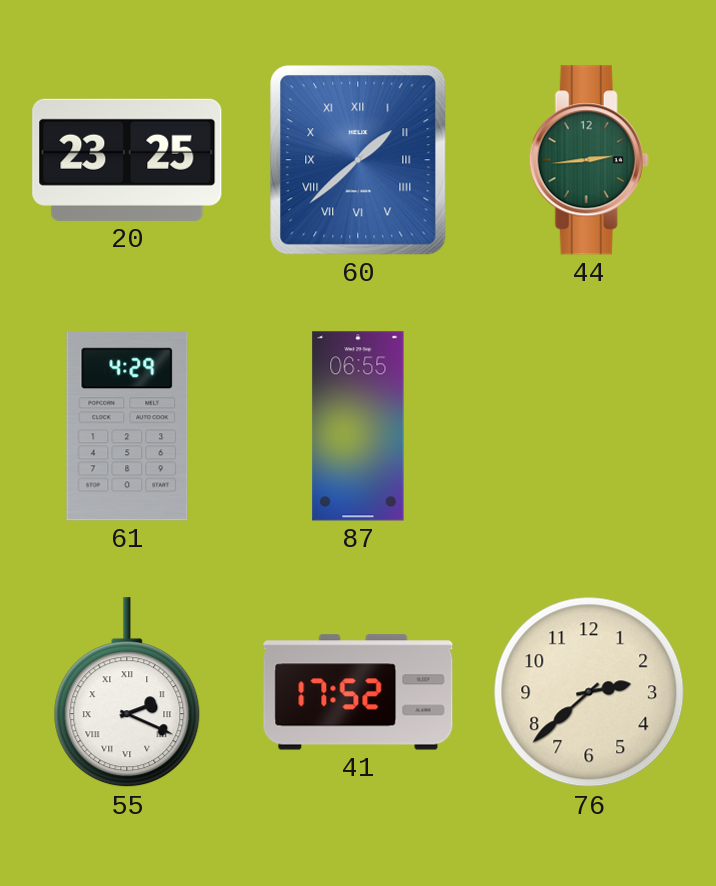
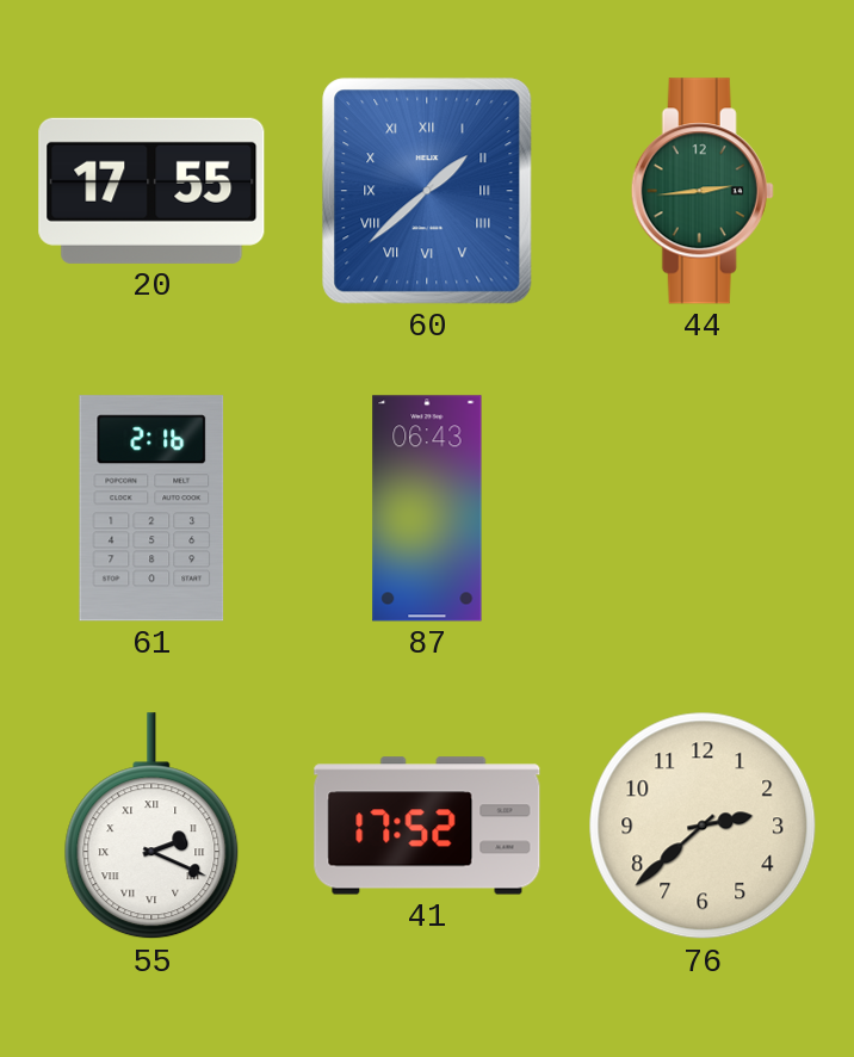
20: 23:25 -> 17:55
61: 4:29 -> 2:16
87: 06:55 -> 06:43
